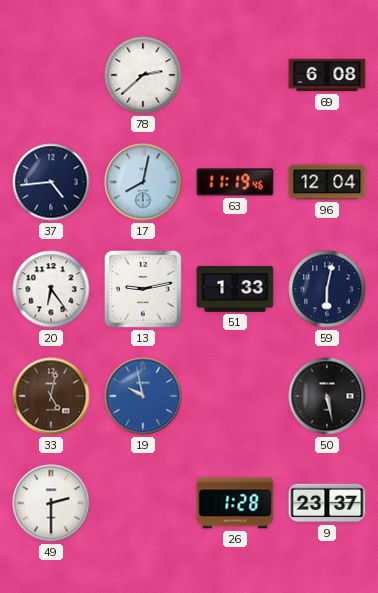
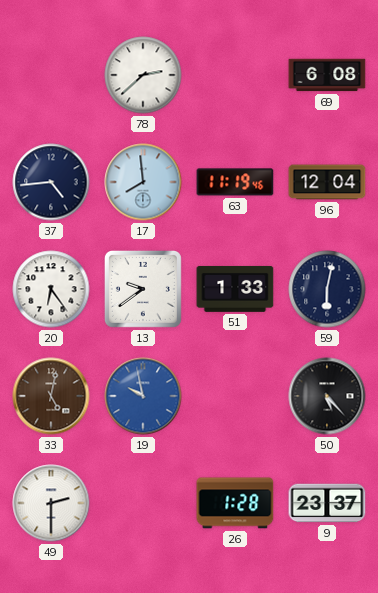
17: 8:02 -> 7:59
13: 9:13 -> 9:39
50: 5:28 -> 5:23
